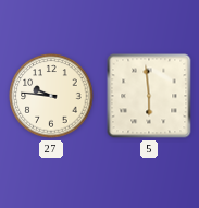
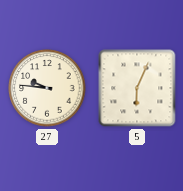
5: 5:59 -> 6:04
